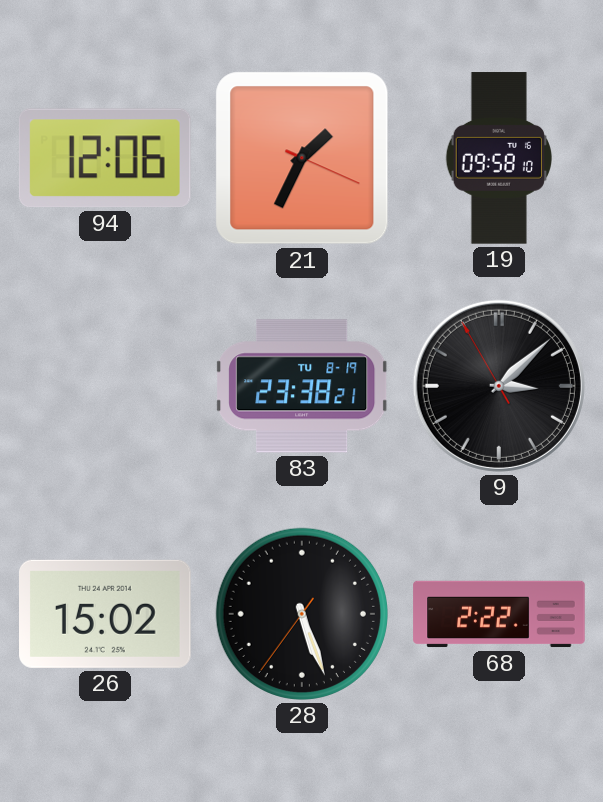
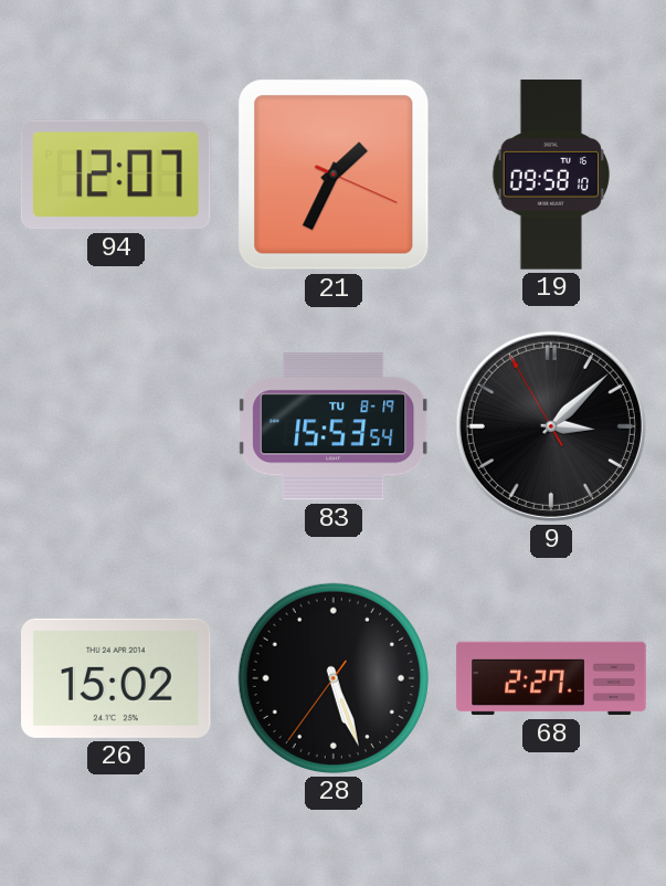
94: 12:06 -> 12:07
83: 23:38 -> 15:53
68: 2:22 -> 2:27
